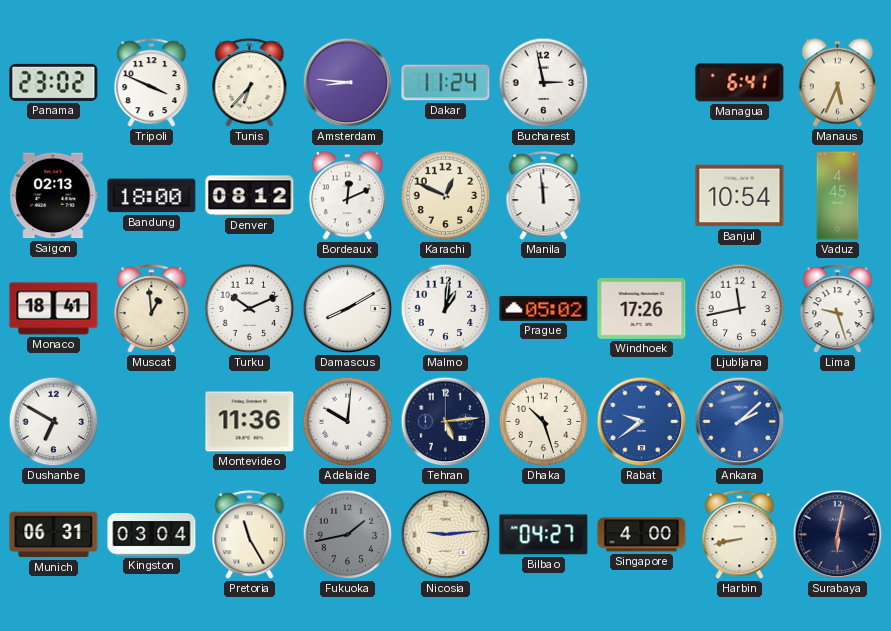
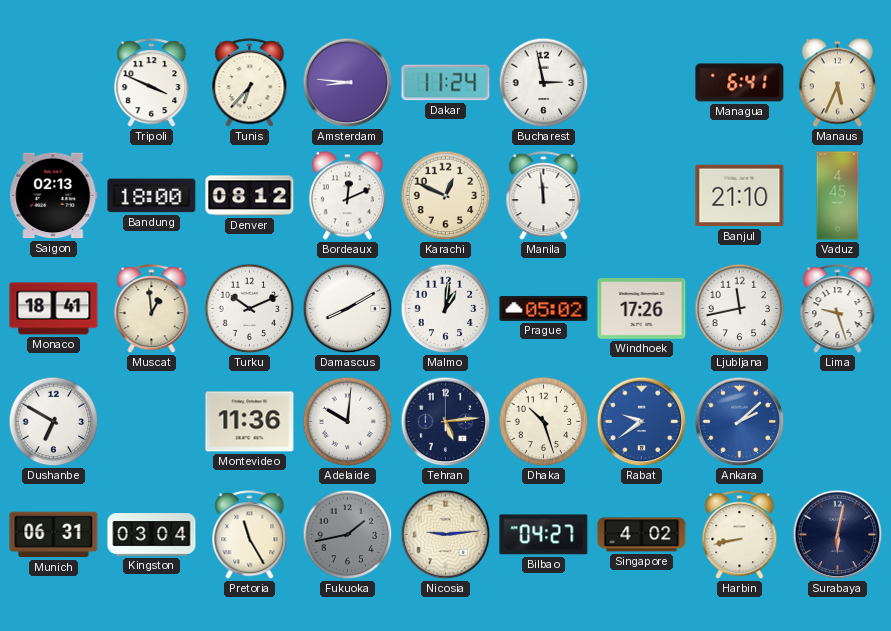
Panama: 23:02 -> none
Banjul: 10:54 -> 21:10
Singapore: 4:00 -> 4:02
